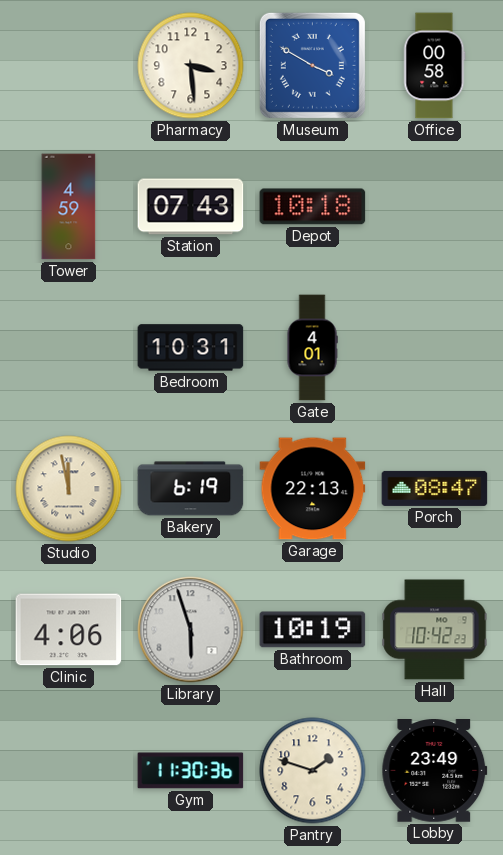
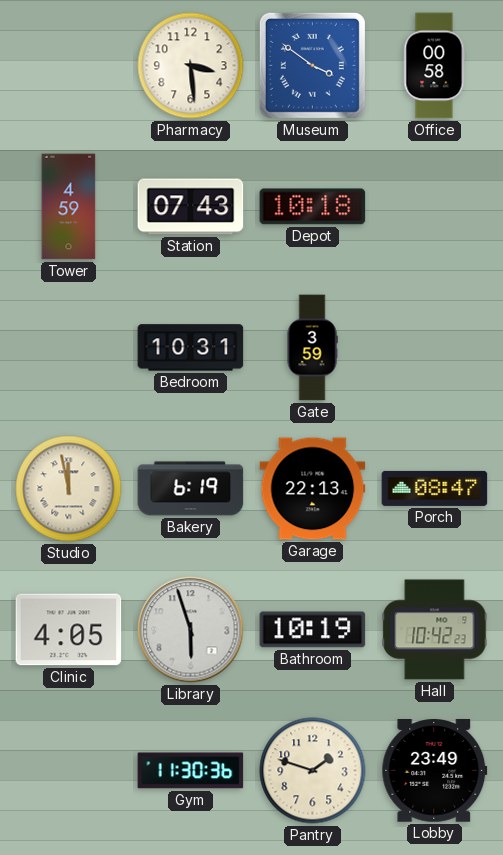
Museum: 3:50 -> 3:51
Gate: 4:01 -> 3:59
Clinic: 4:06 -> 4:05
